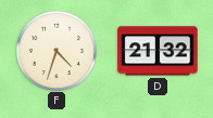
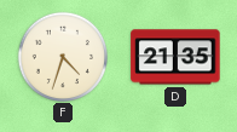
D: 21:32 -> 21:35
